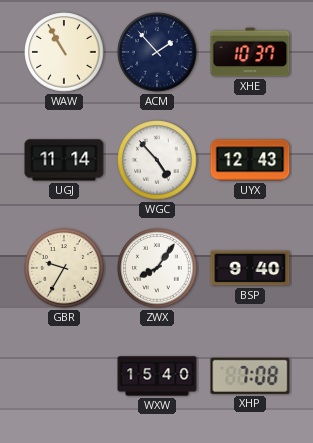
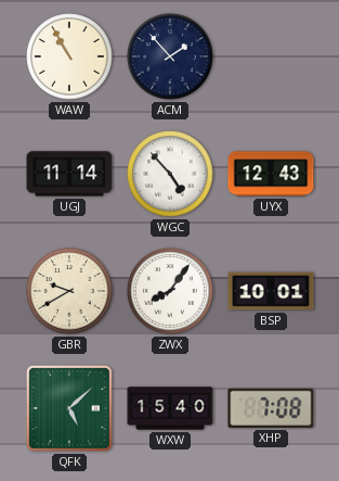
XHE: 10:37 -> none
GBR: 9:35 -> 9:40
BSP: 9:40 -> 10:01
QFK: none -> 5:08
